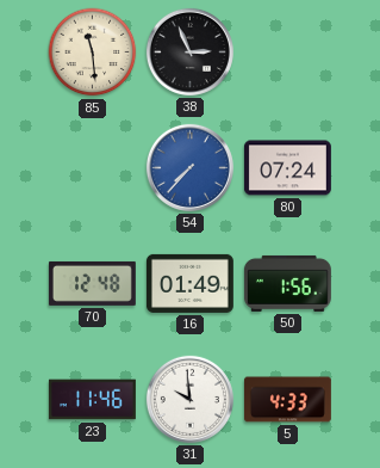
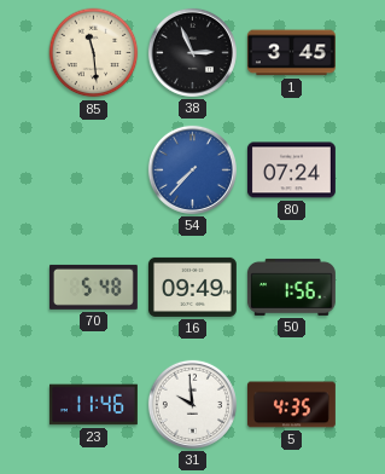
1: none -> 3:45
70: 12:48 -> 5:48
16: 01:49 -> 09:49
5: 4:33 -> 4:35
